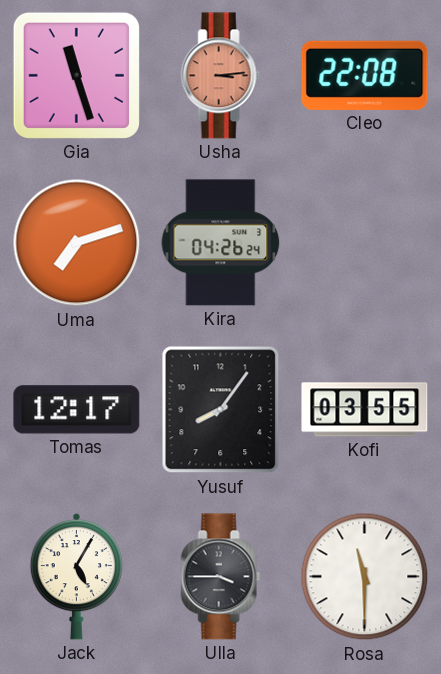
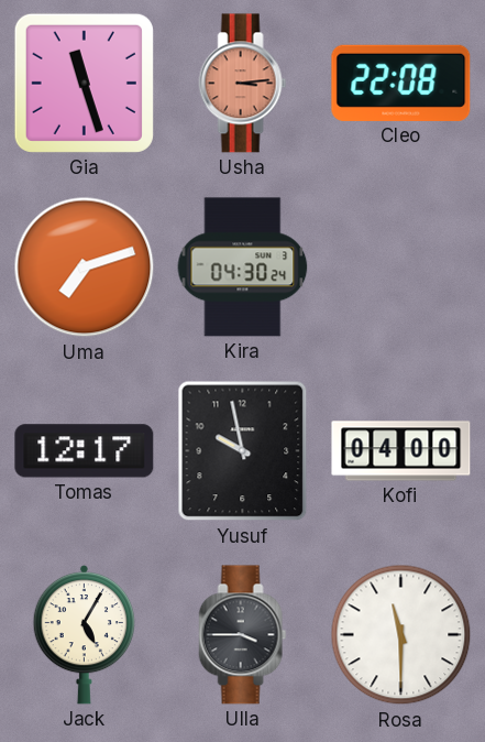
Kira: 04:26 -> 04:30
Yusuf: 8:06 -> 9:58
Kofi: 03:55 -> 04:00
